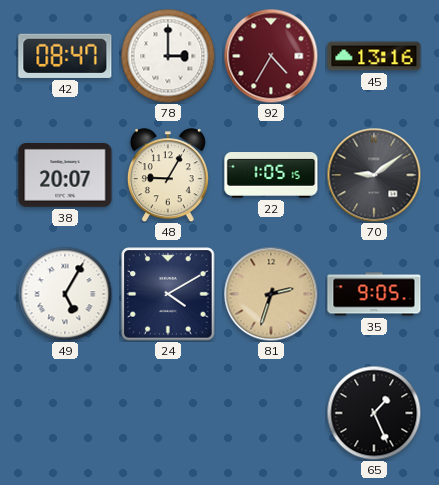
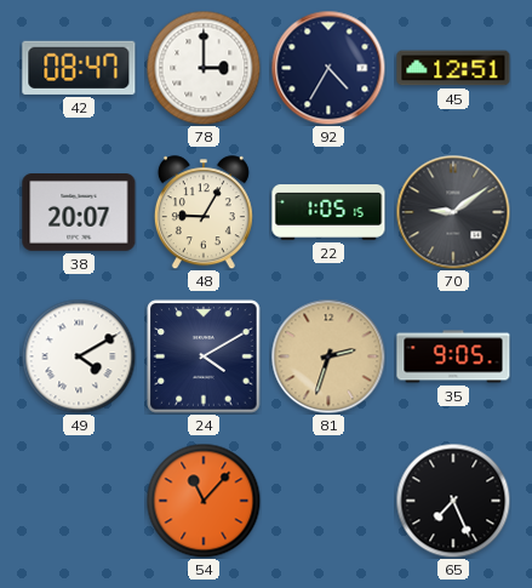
92 dial: burgundy -> navy
45: 13:16 -> 12:51
49: 5:05 -> 4:10
54: none -> 11:07
65: 1:26 -> 7:26
